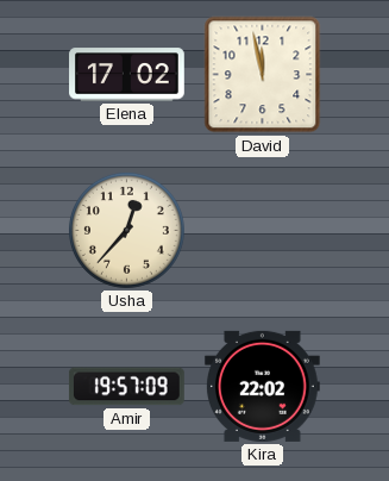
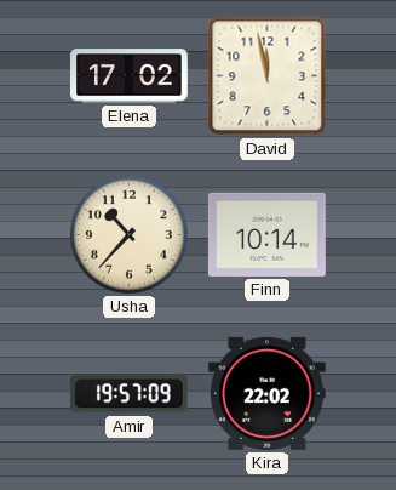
Usha: 12:37 -> 10:37
Finn: none -> 10:14
